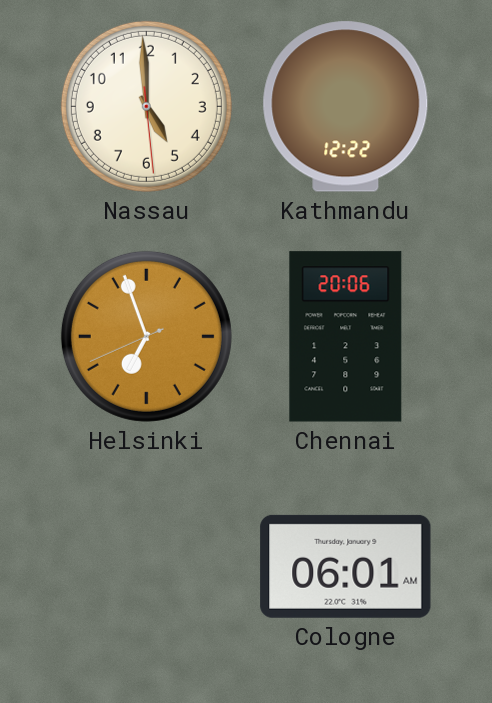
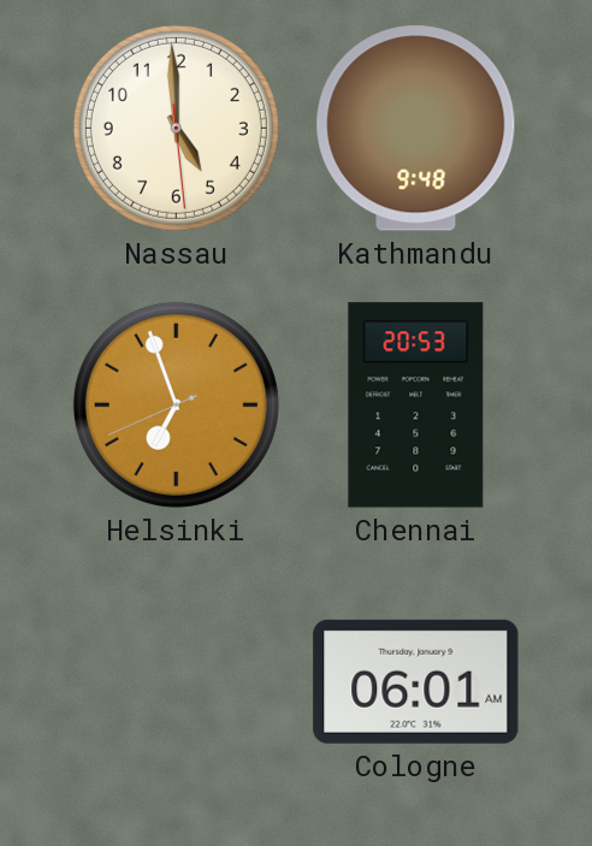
Kathmandu: 12:22 -> 9:48
Chennai: 20:06 -> 20:53
